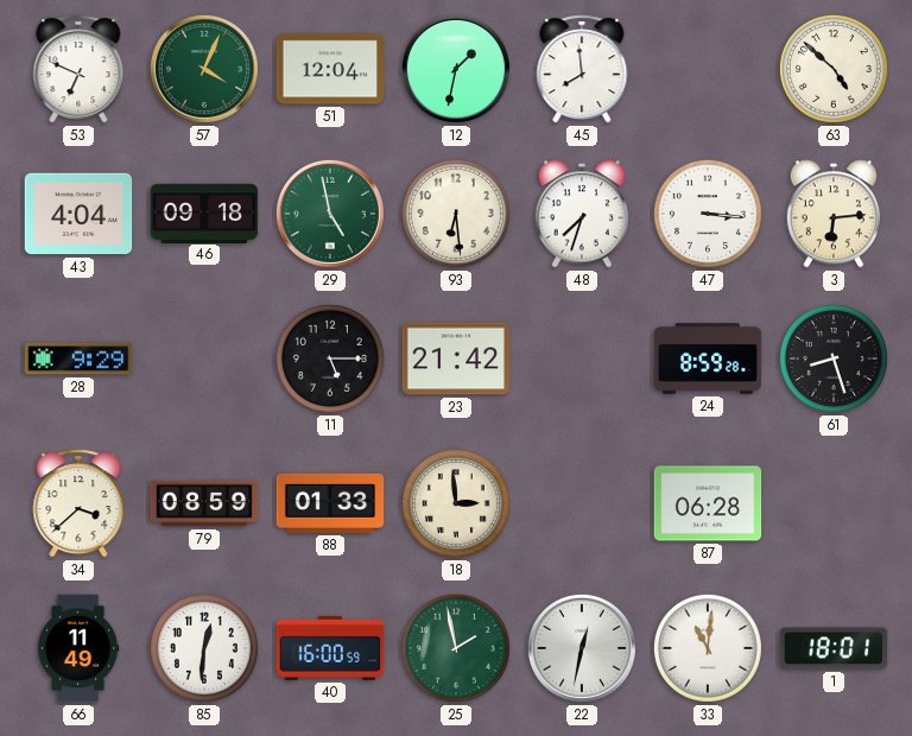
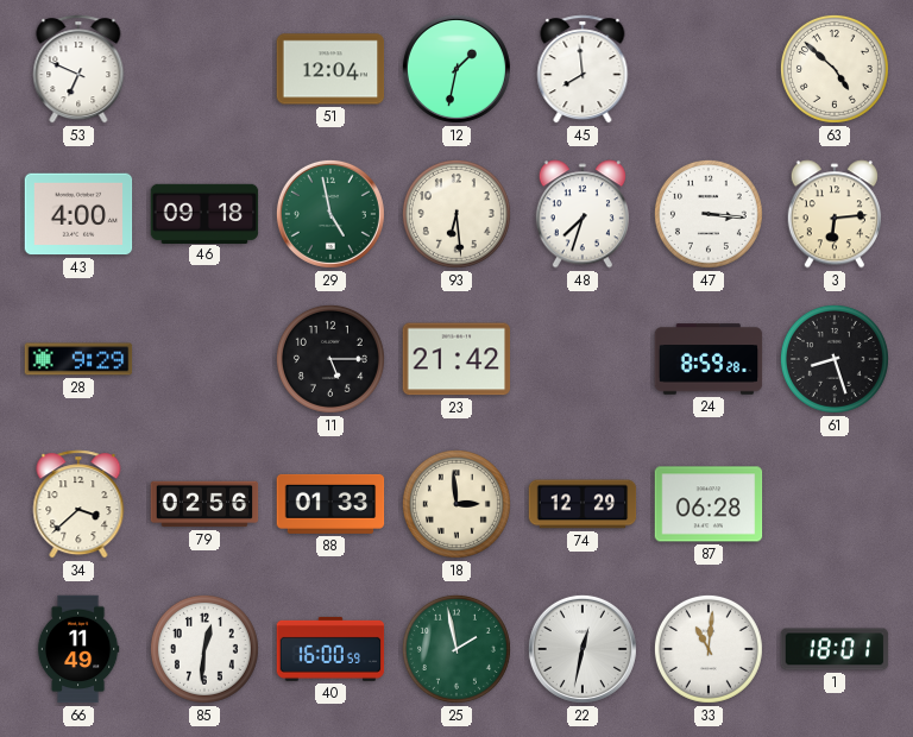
57: 4:04 -> none
43: 4:04 -> 4:00
79: 08:59 -> 02:56
74: none -> 12:29
